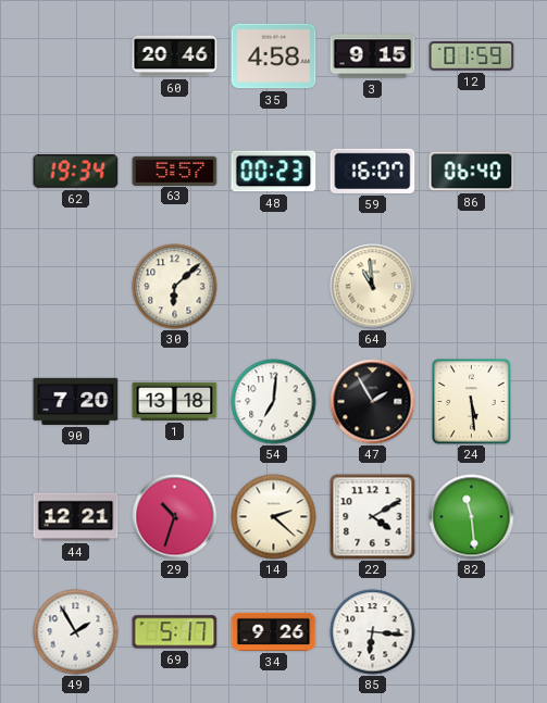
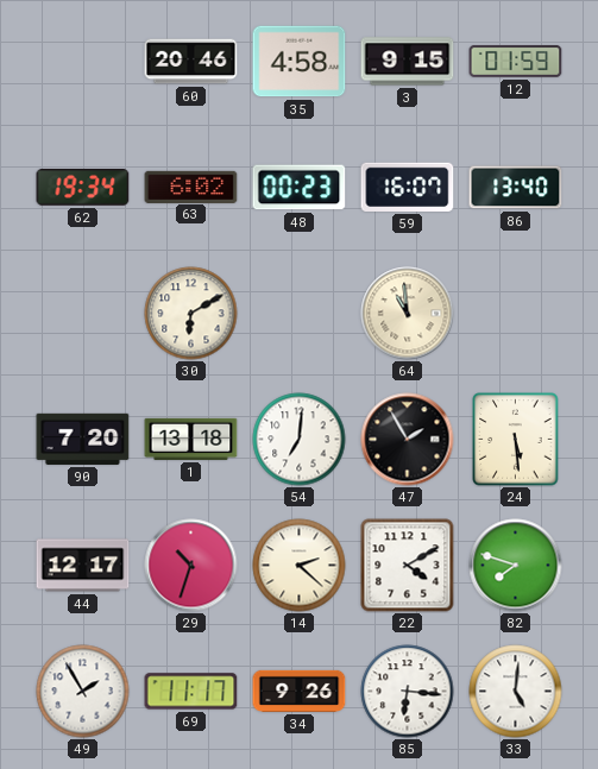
63: 5:57 -> 6:02
86: 06:40 -> 13:40
30: 6:08 -> 6:10
44: 12:21 -> 12:17
82: 11:29 -> 7:48
69: 5:17 -> 11:17
33: none -> 5:01
